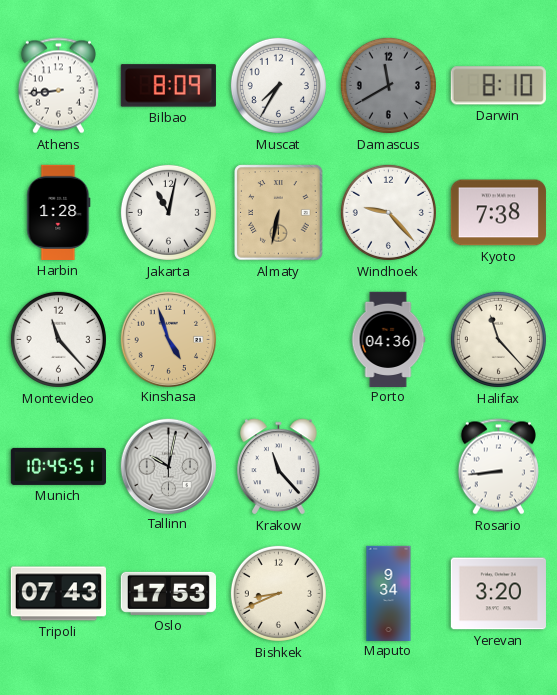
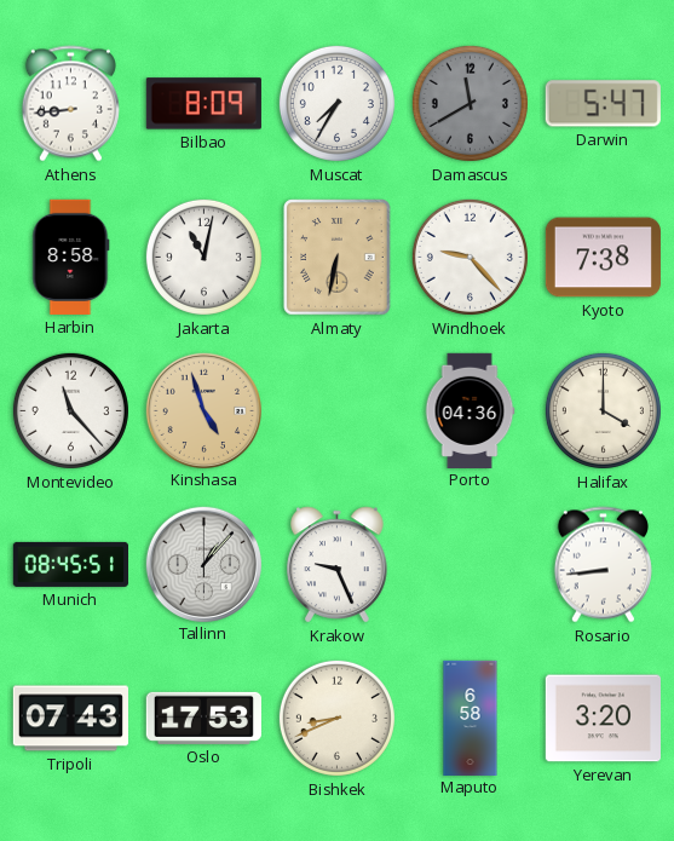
Darwin: 8:10 -> 5:47
Harbin: 1:28 -> 8:58
Halifax: 11:23 -> 4:00
Munich: 10:45 -> 08:45
Tallinn: 10:02 -> 1:07
Krakow: 11:23 -> 9:26
Maputo: 9:34 -> 6:58
